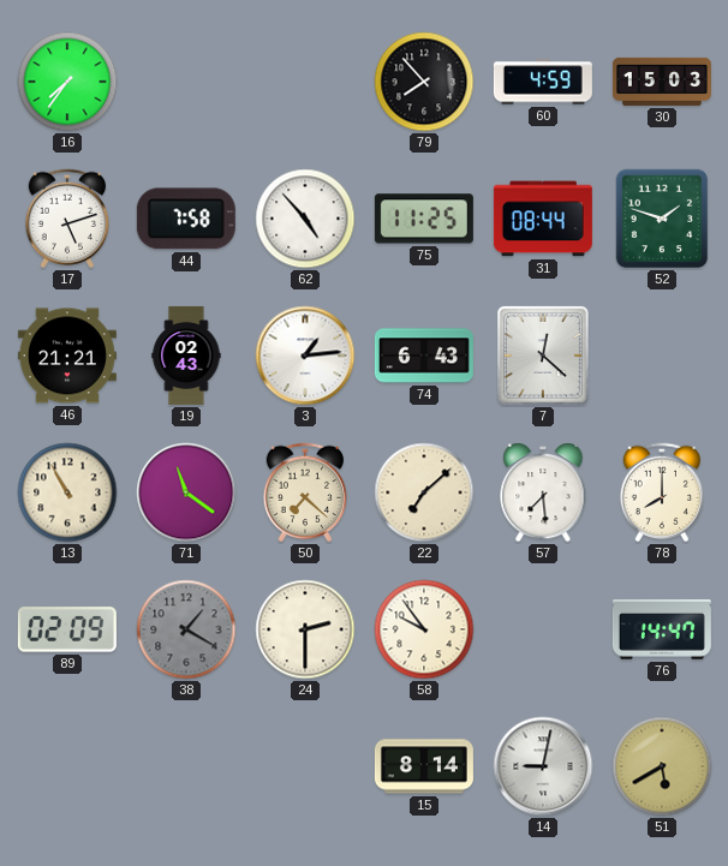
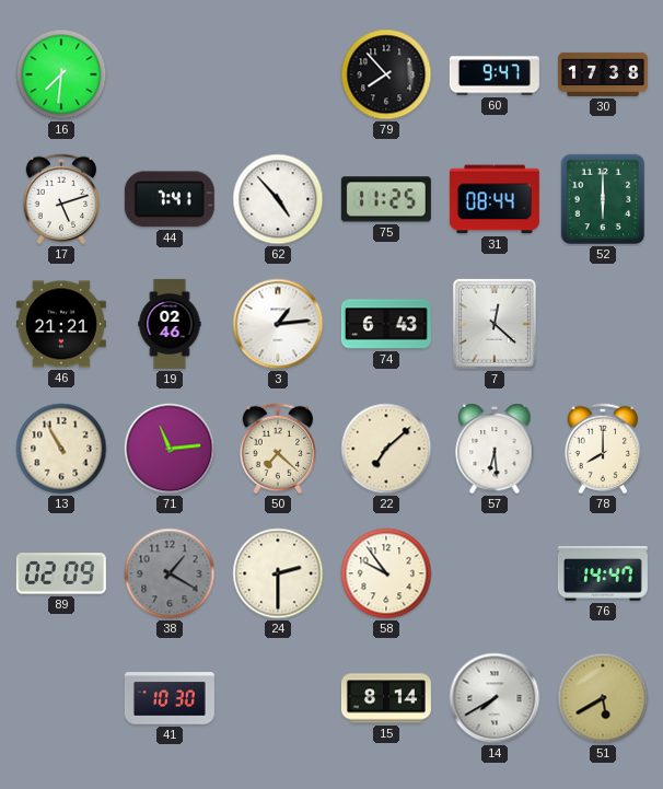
16: 7:36 -> 7:31
60: 4:59 -> 9:47
30: 15:03 -> 17:38
44: 7:58 -> 7:41
52: 1:48 -> 6:00
19: 02:43 -> 02:46
71: 11:21 -> 11:14
57: 7:29 -> 6:29
41: none -> 10:30
14: 9:02 -> 7:40
